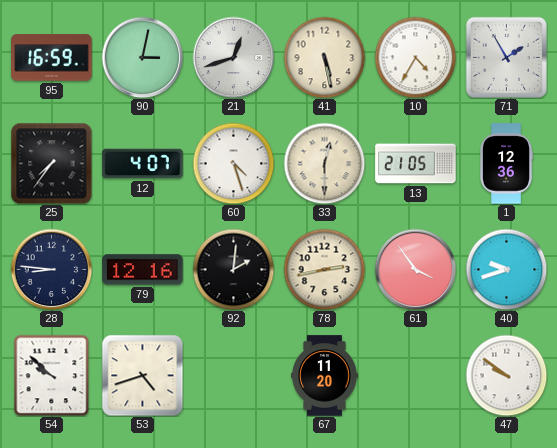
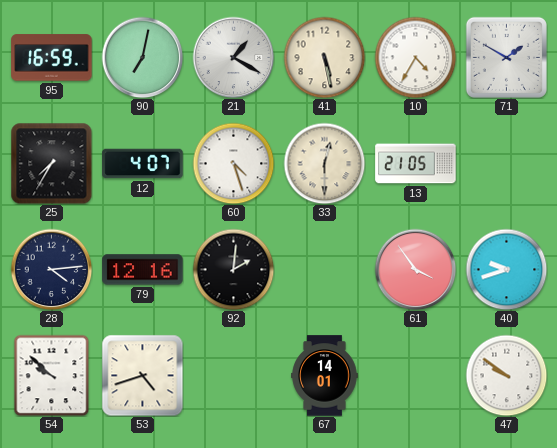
90: 3:02 -> 7:02
21: 12:42 -> 1:20
71: 1:55 -> 1:50
25: 7:36 -> 7:35
1: 12:36 -> none
28: 8:46 -> 4:14
78: 2:43 -> none
67: 11:20 -> 14:01
